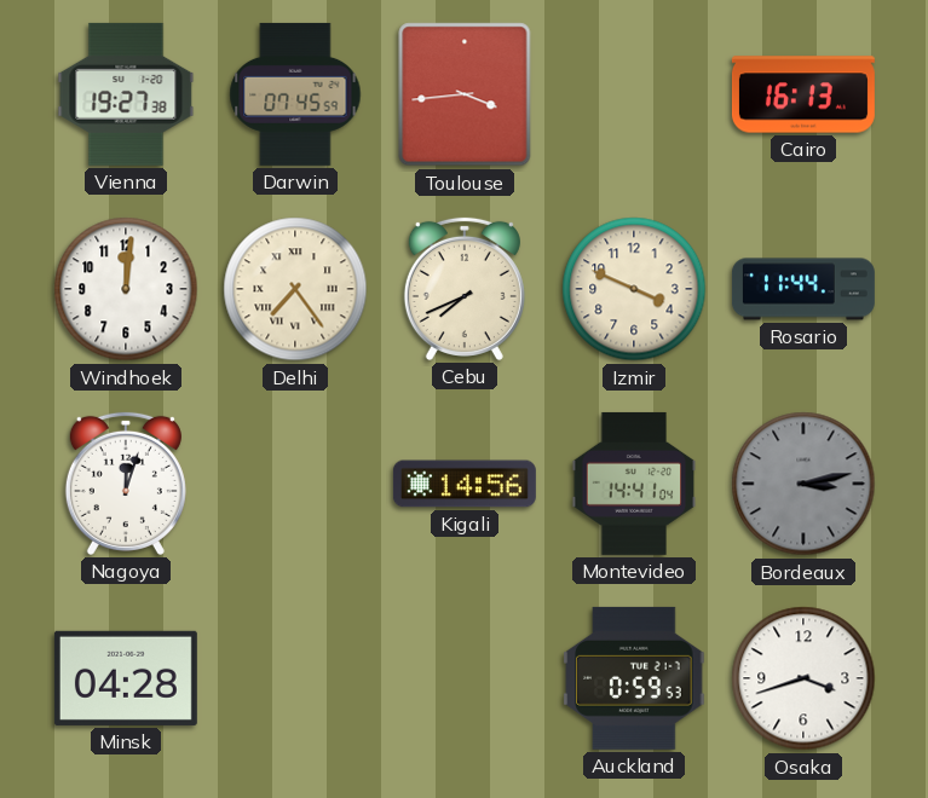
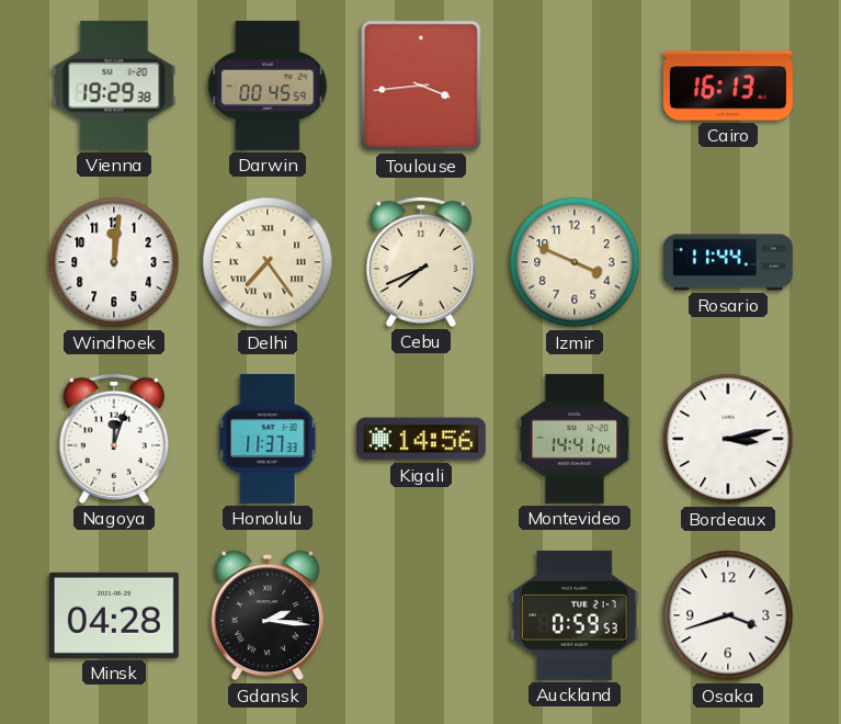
Vienna: 19:27 -> 19:29
Darwin: 07:45 -> 00:45
Honolulu: none -> 11:37
Bordeaux dial: grey -> white
Gdansk: none -> 2:16
